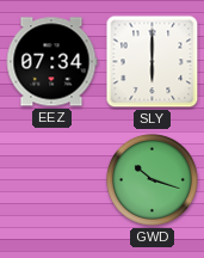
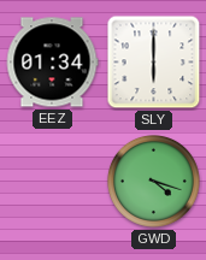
EEZ: 07:34 -> 01:34
GWD: 10:18 -> 4:18
